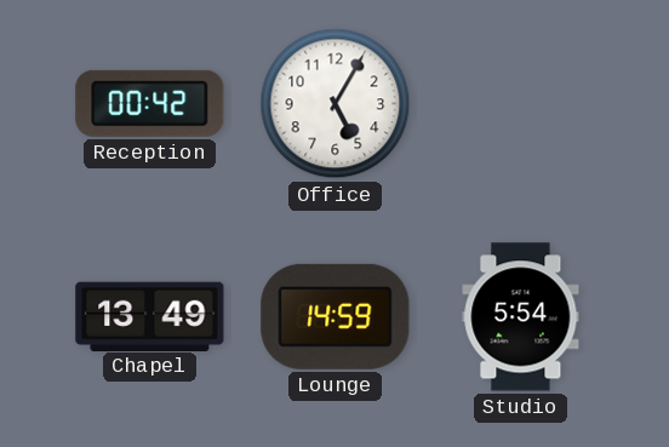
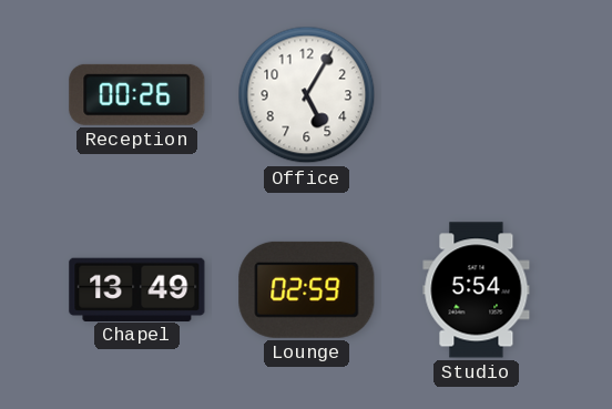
Reception: 00:42 -> 00:26
Lounge: 14:59 -> 02:59
